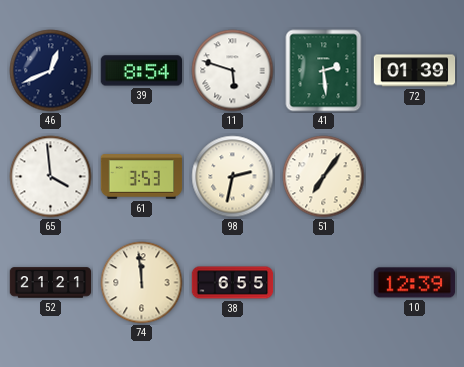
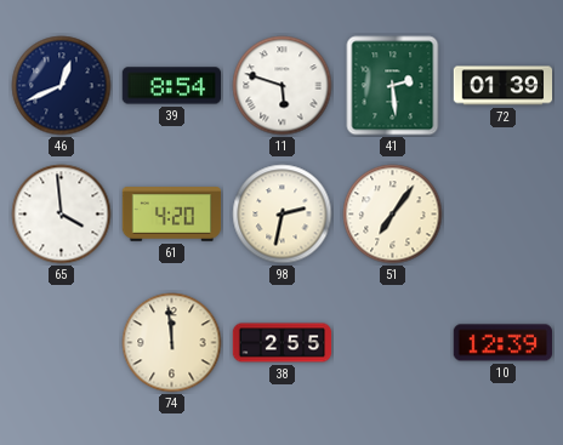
61: 3:53 -> 4:20
52: 21:21 -> none
38: 6:55 -> 2:55
